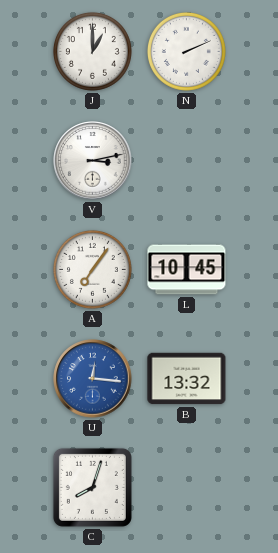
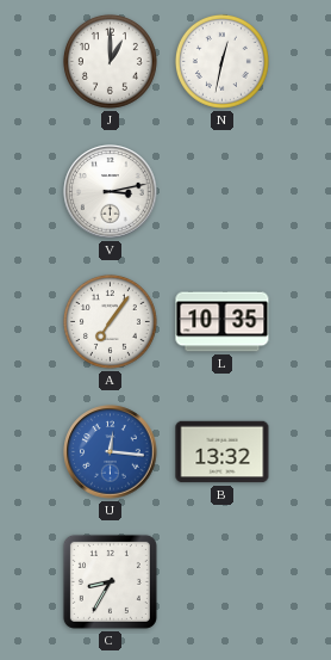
N: 2:11 -> 12:32
L: 10:45 -> 10:35
C: 8:03 -> 8:35
